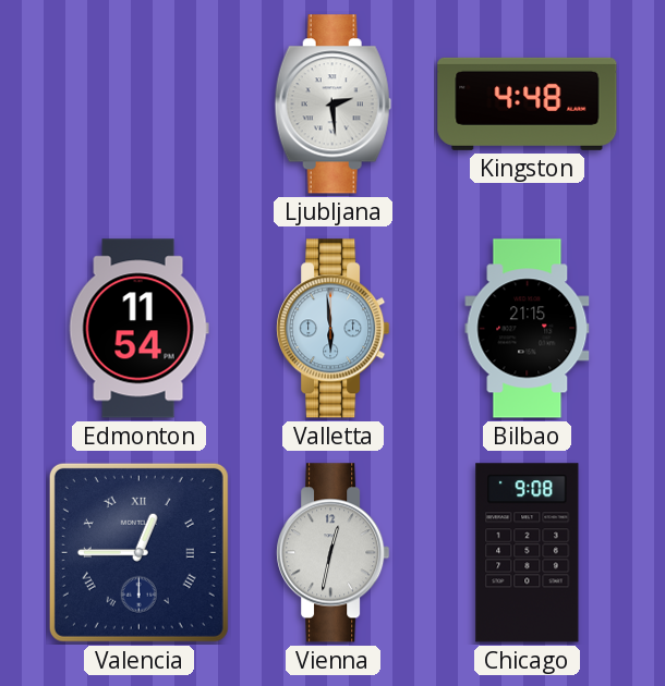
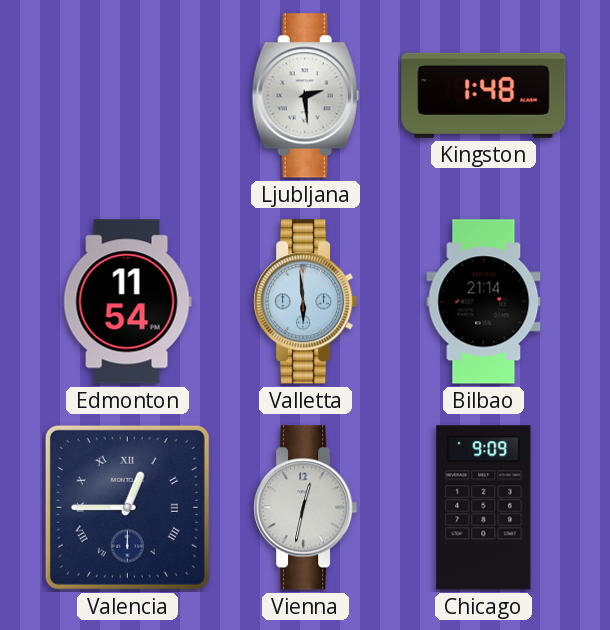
Kingston: 4:48 -> 1:48
Bilbao: 21:15 -> 21:14
Chicago: 9:08 -> 9:09
